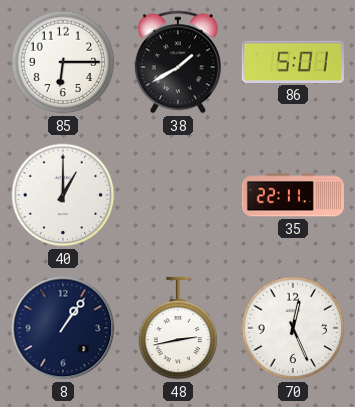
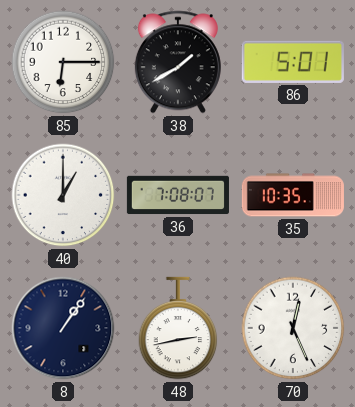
36: none -> 7:08
35: 22:11 -> 10:35
